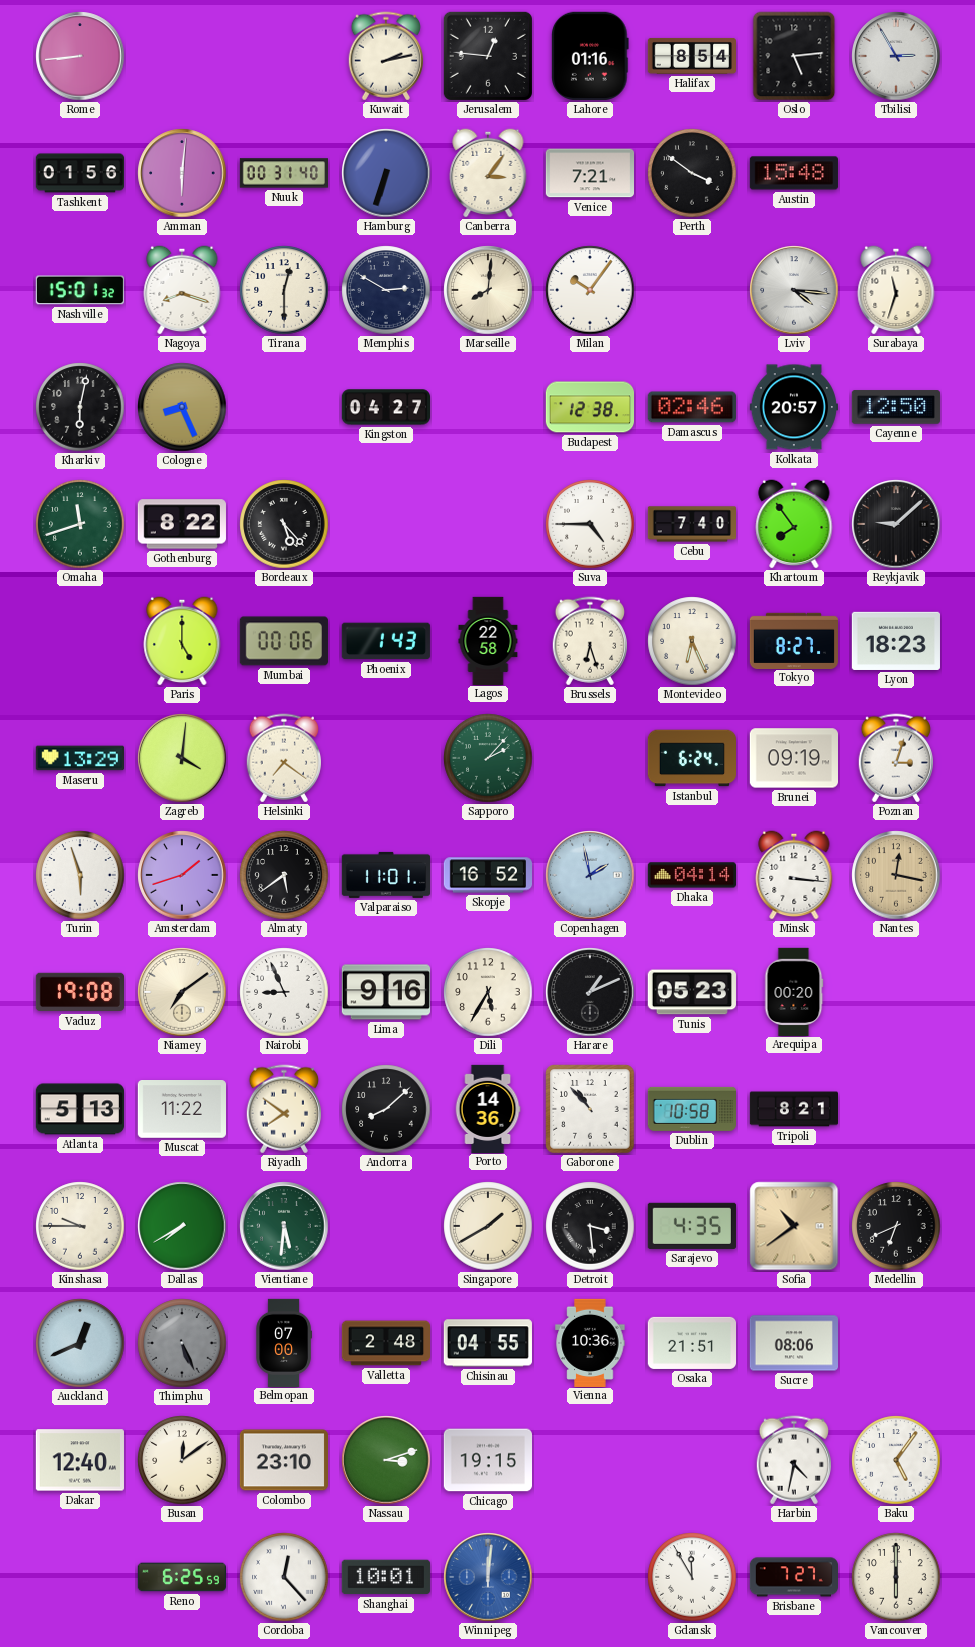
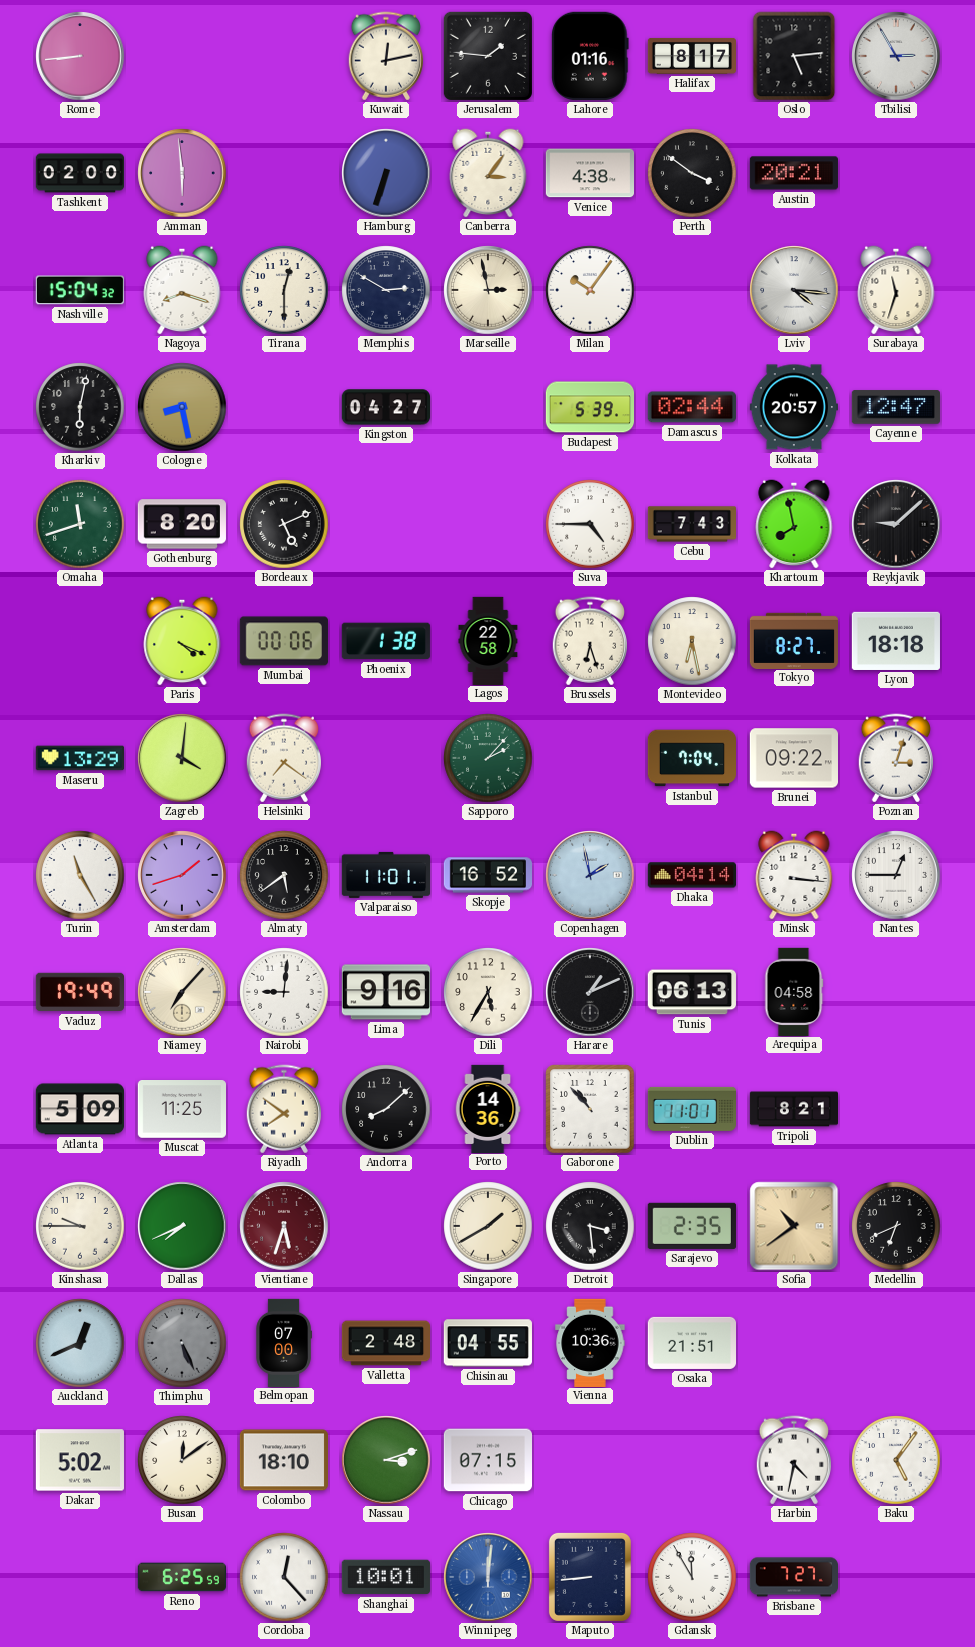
Kuwait: 2:13 -> 12:13
Jerusalem: 12:46 -> 1:46
Halifax: 8:54 -> 8:17
Tashkent: 01:56 -> 02:00
Amman: 6:01 -> 5:59
Nuuk: 00:31 -> none
Venice: 7:21 -> 4:38
Austin: 15:48 -> 20:21
Nashville: 15:01 -> 15:04
Marseille: 8:01 -> 2:58
Cologne: 8:26 -> 8:28
Budapest: 12:38 -> 5:39
Damascus: 02:46 -> 02:44
Cayenne: 12:50 -> 12:47
Gothenburg: 8:22 -> 8:20
Bordeaux: 5:23 -> 5:11
Cebu: 7:40 -> 7:43
Khartoum: 7:54 -> 7:58
Paris: 5:00 -> 4:19
Phoenix: 1:43 -> 1:38
Montevideo: 6:26 -> 6:28
Lyon: 18:23 -> 18:18
Istanbul: 6:24 -> 7:04
Brunei: 09:19 -> 09:22
Turin: 5:57 -> 11:25
Nantes: 12:17 -> 12:45
Nantes dial: champagne -> white
Vaduz: 19:08 -> 19:49
Niamey: 7:09 -> 7:07
Nairobi: 8:56 -> 9:01
Tunis: 05:23 -> 06:13
Arequipa: 00:20 -> 04:58
Atlanta: 5:13 -> 5:09
Muscat: 11:22 -> 11:25
Dublin: 10:58 -> 11:01
Dallas: 7:40 -> 7:41
Vientiane: 5:31 -> 5:33
Vientiane dial: green -> burgundy
Sarajevo: 4:35 -> 2:35
Sucre: 08:06 -> none
Dakar: 12:40 -> 5:02
Colombo: 23:10 -> 18:10
Chicago: 19:15 -> 07:15
Maputo: none -> 8:44
Vancouver: 6:00 -> none
